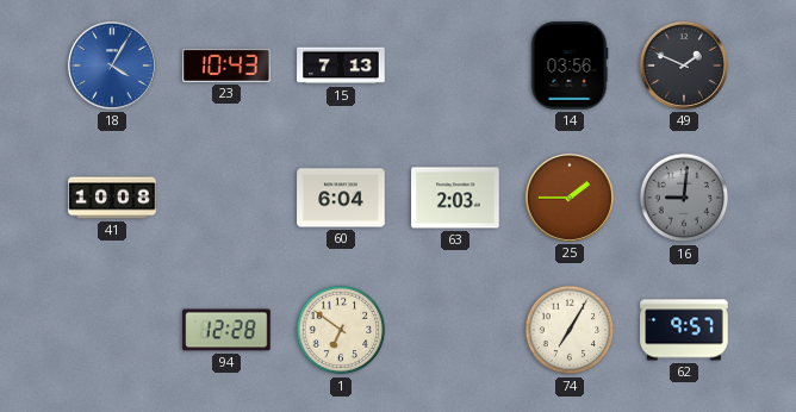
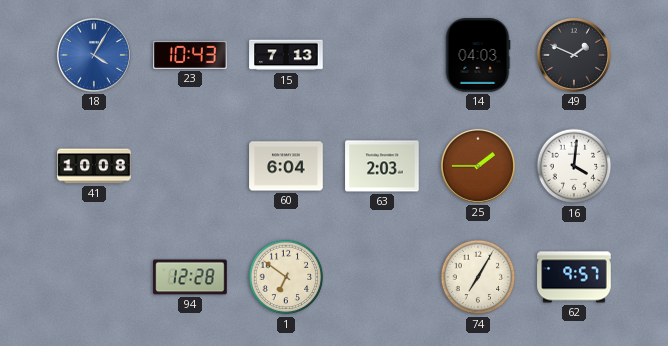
14: 03:56 -> 04:03
16: 9:01 -> 4:01
16 dial: grey -> white
